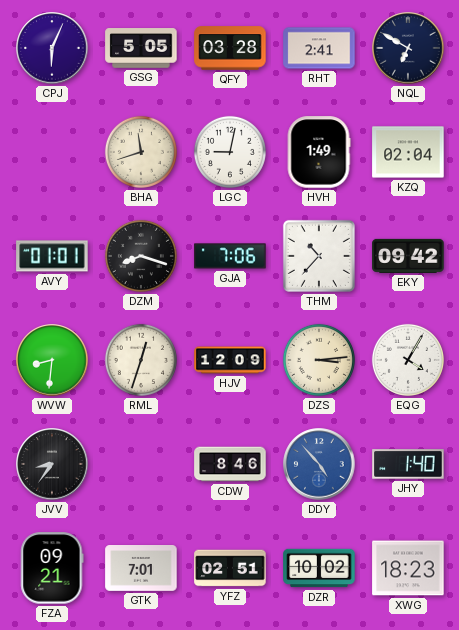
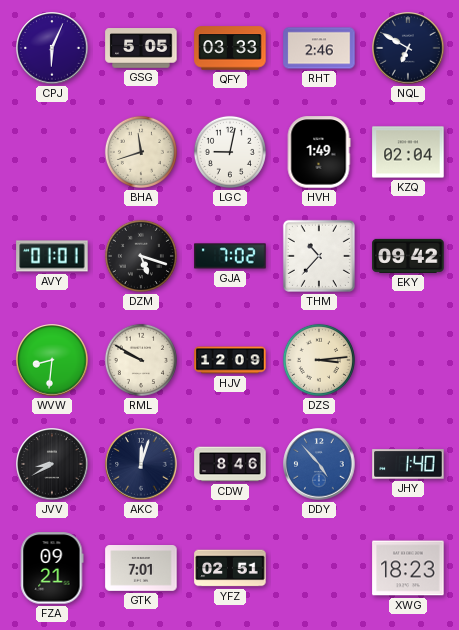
QFY: 03:28 -> 03:33
RHT: 2:41 -> 2:46
DZM: 8:18 -> 5:18
GJA: 7:06 -> 7:02
RML: 12:33 -> 9:50
EQG: 4:05 -> none
JVV: 8:36 -> 8:40
AKC: none -> 12:03
DZR: 10:02 -> none
